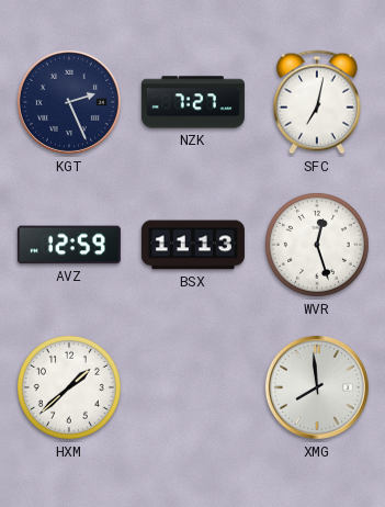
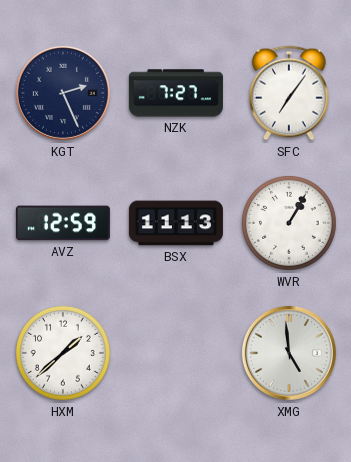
SFC: 7:02 -> 7:06
WVR: 12:27 -> 1:05
XMG: 7:59 -> 4:59
